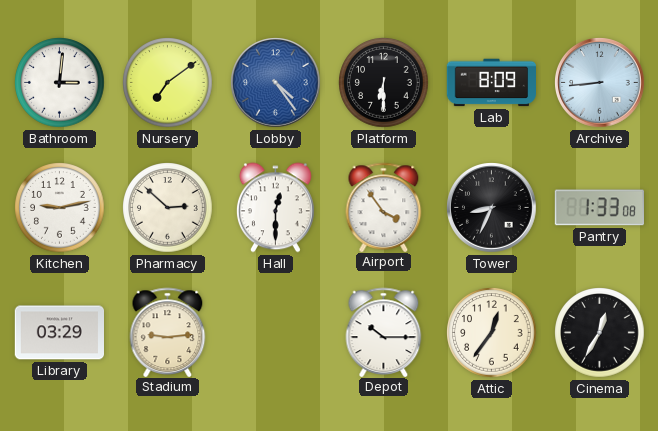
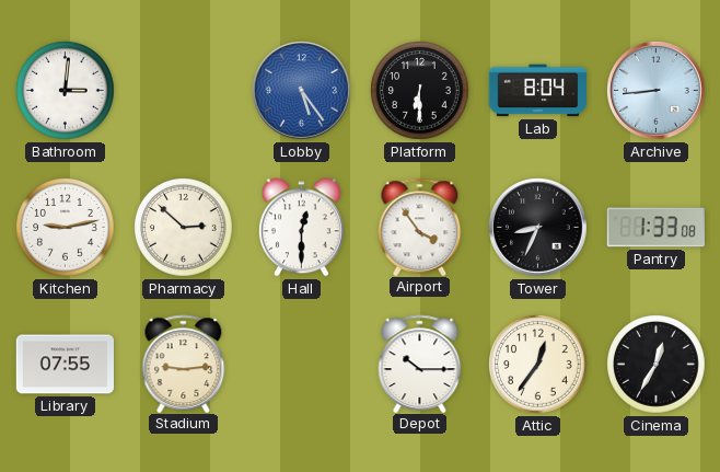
Nursery: 7:09 -> none
Lobby: 4:24 -> 5:24
Lab: 8:09 -> 8:04
Library: 03:29 -> 07:55
